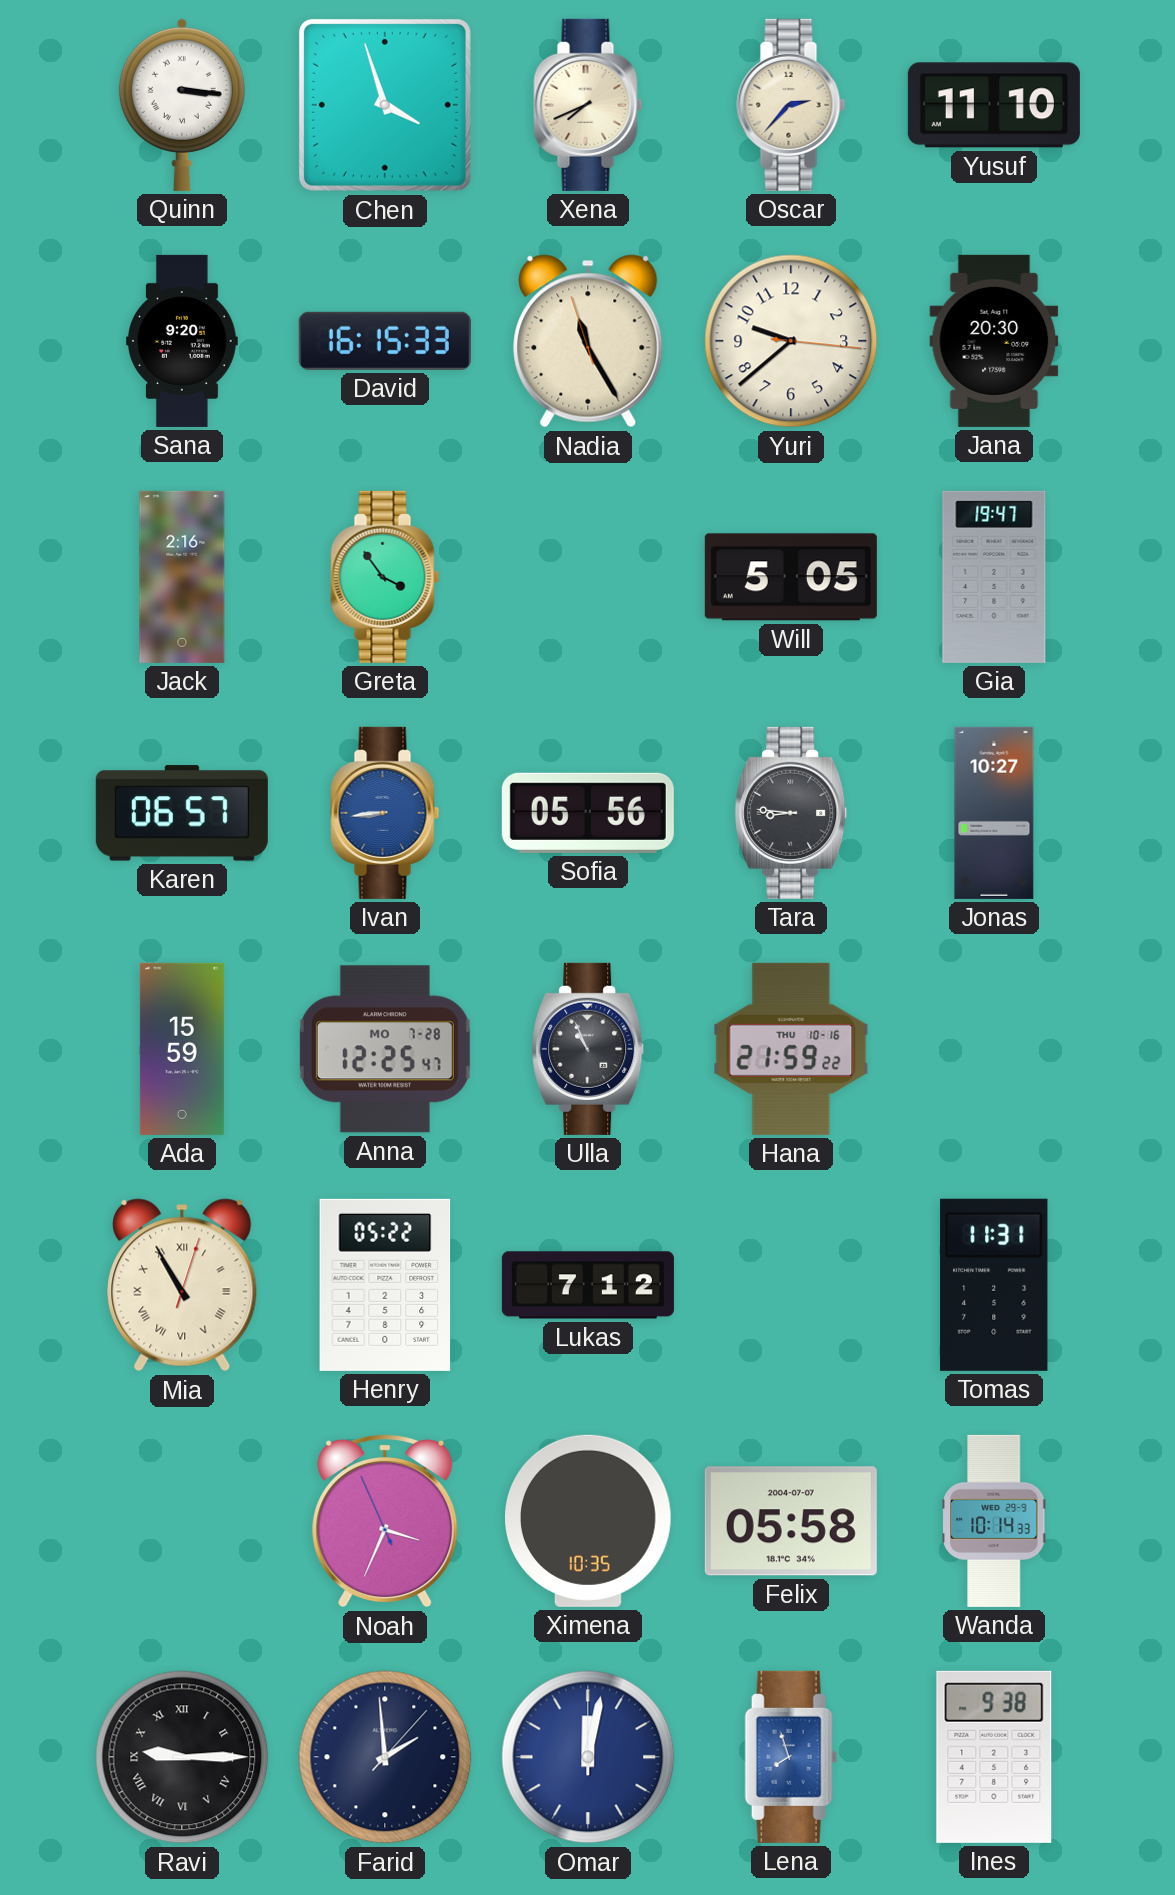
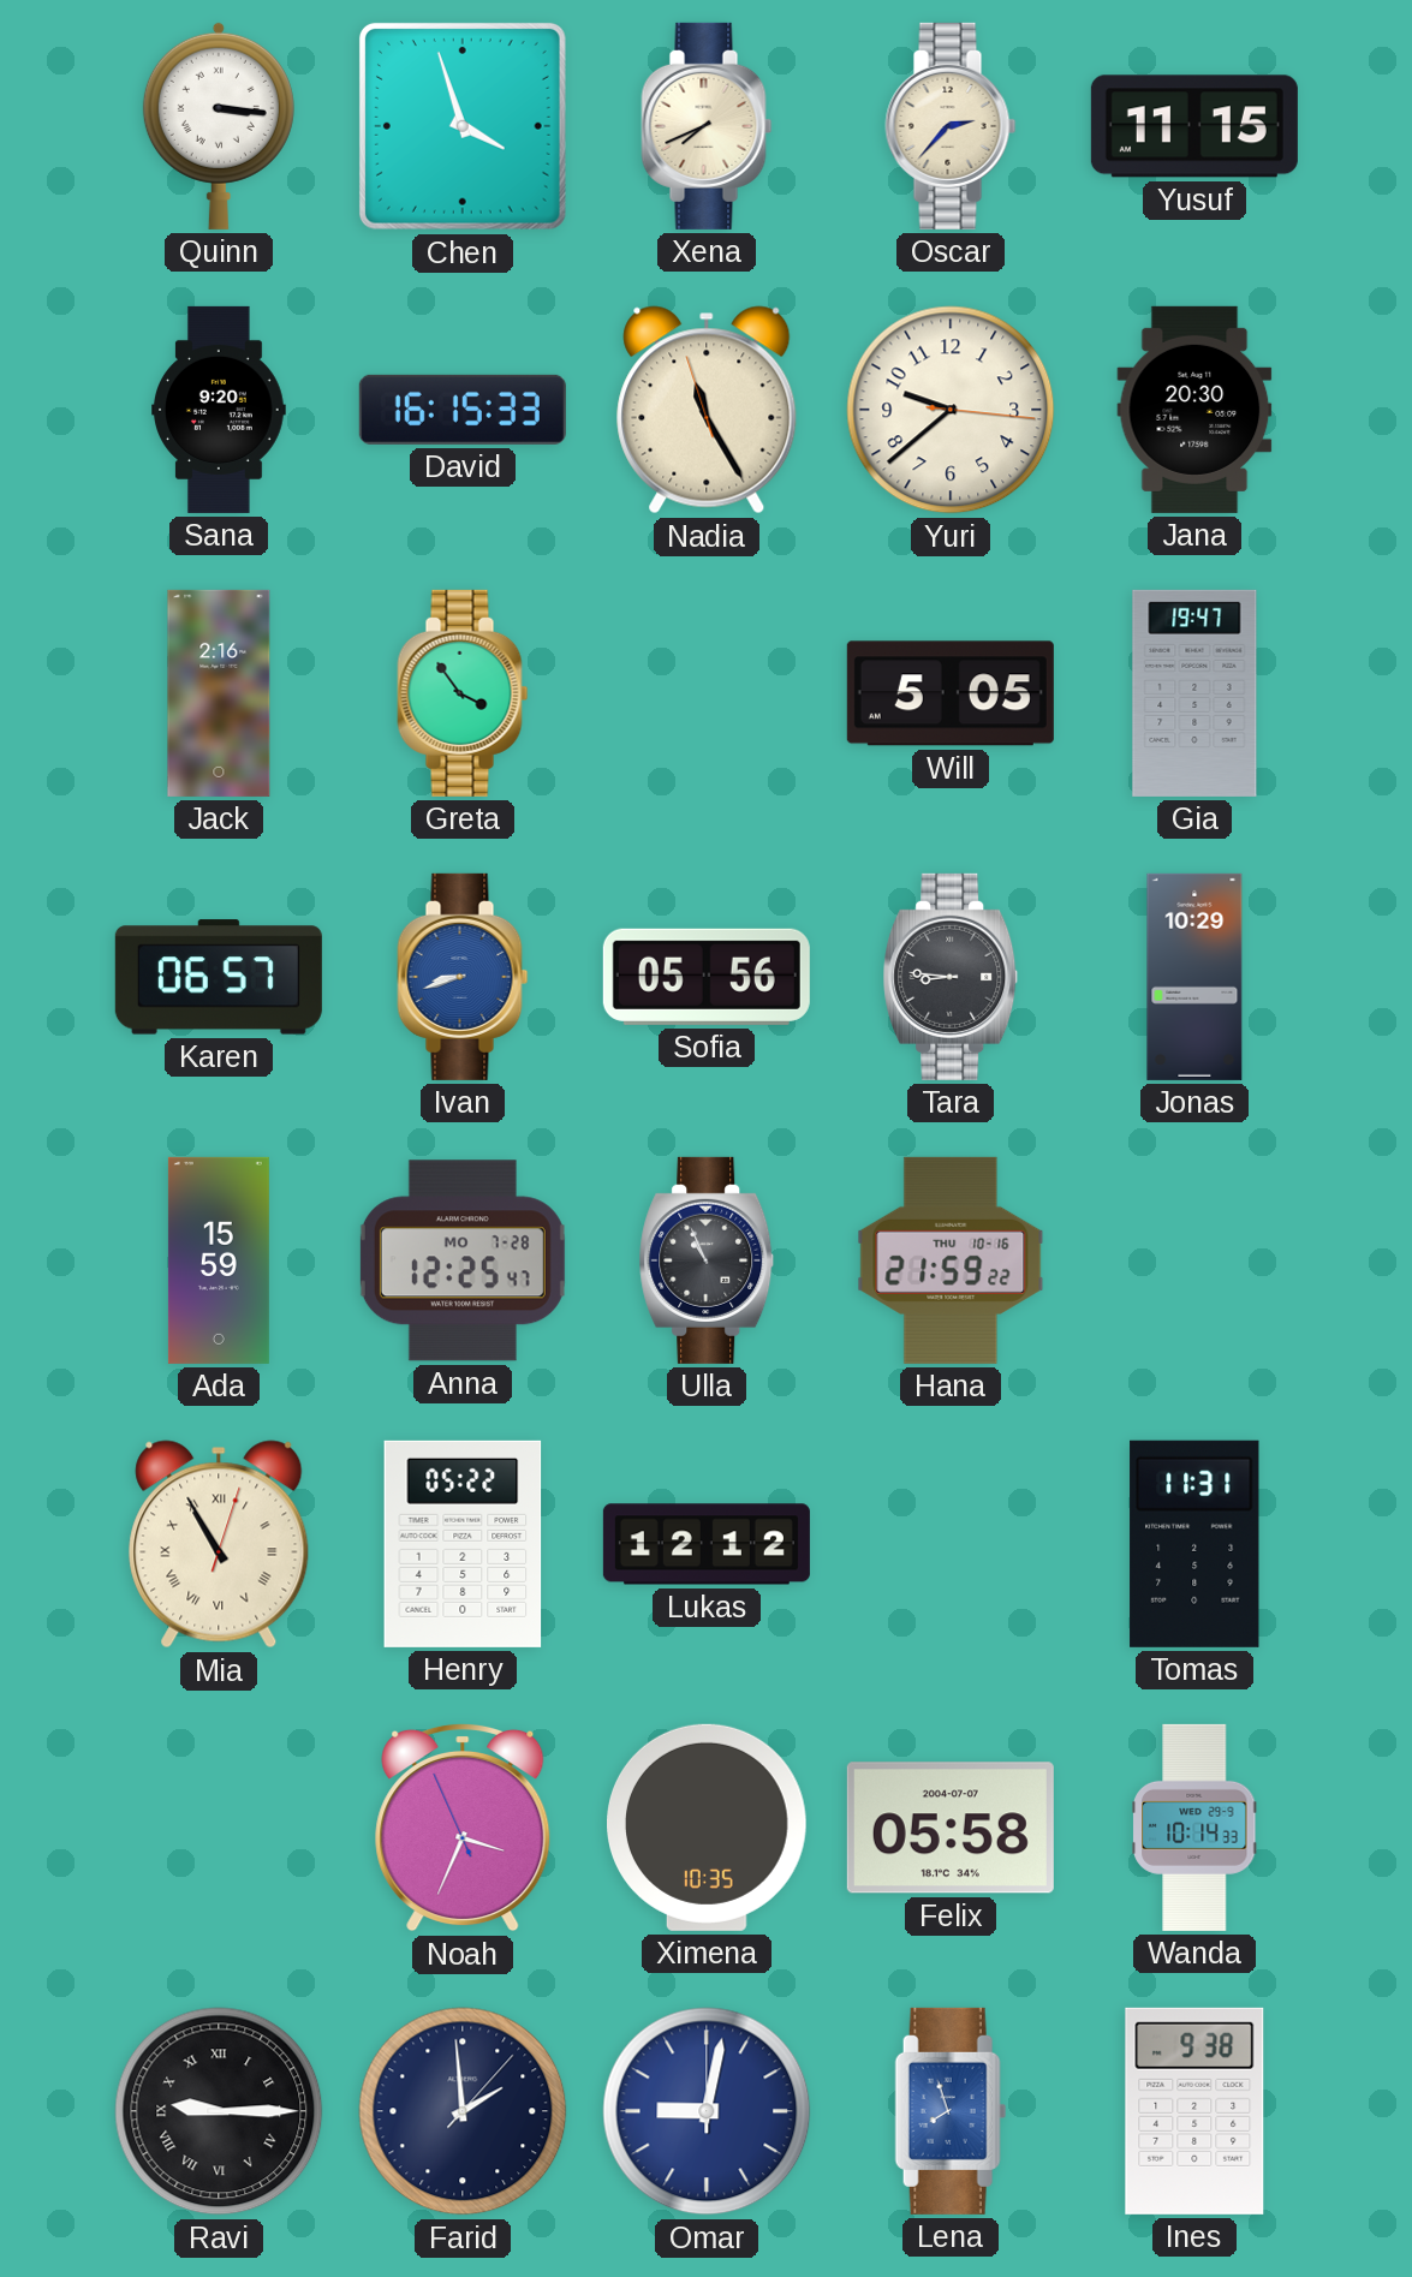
Yusuf: 11:10 -> 11:15
Ivan: 8:44 -> 8:42
Jonas: 10:27 -> 10:29
Lukas: 7:12 -> 12:12
Omar: 12:02 -> 9:02
